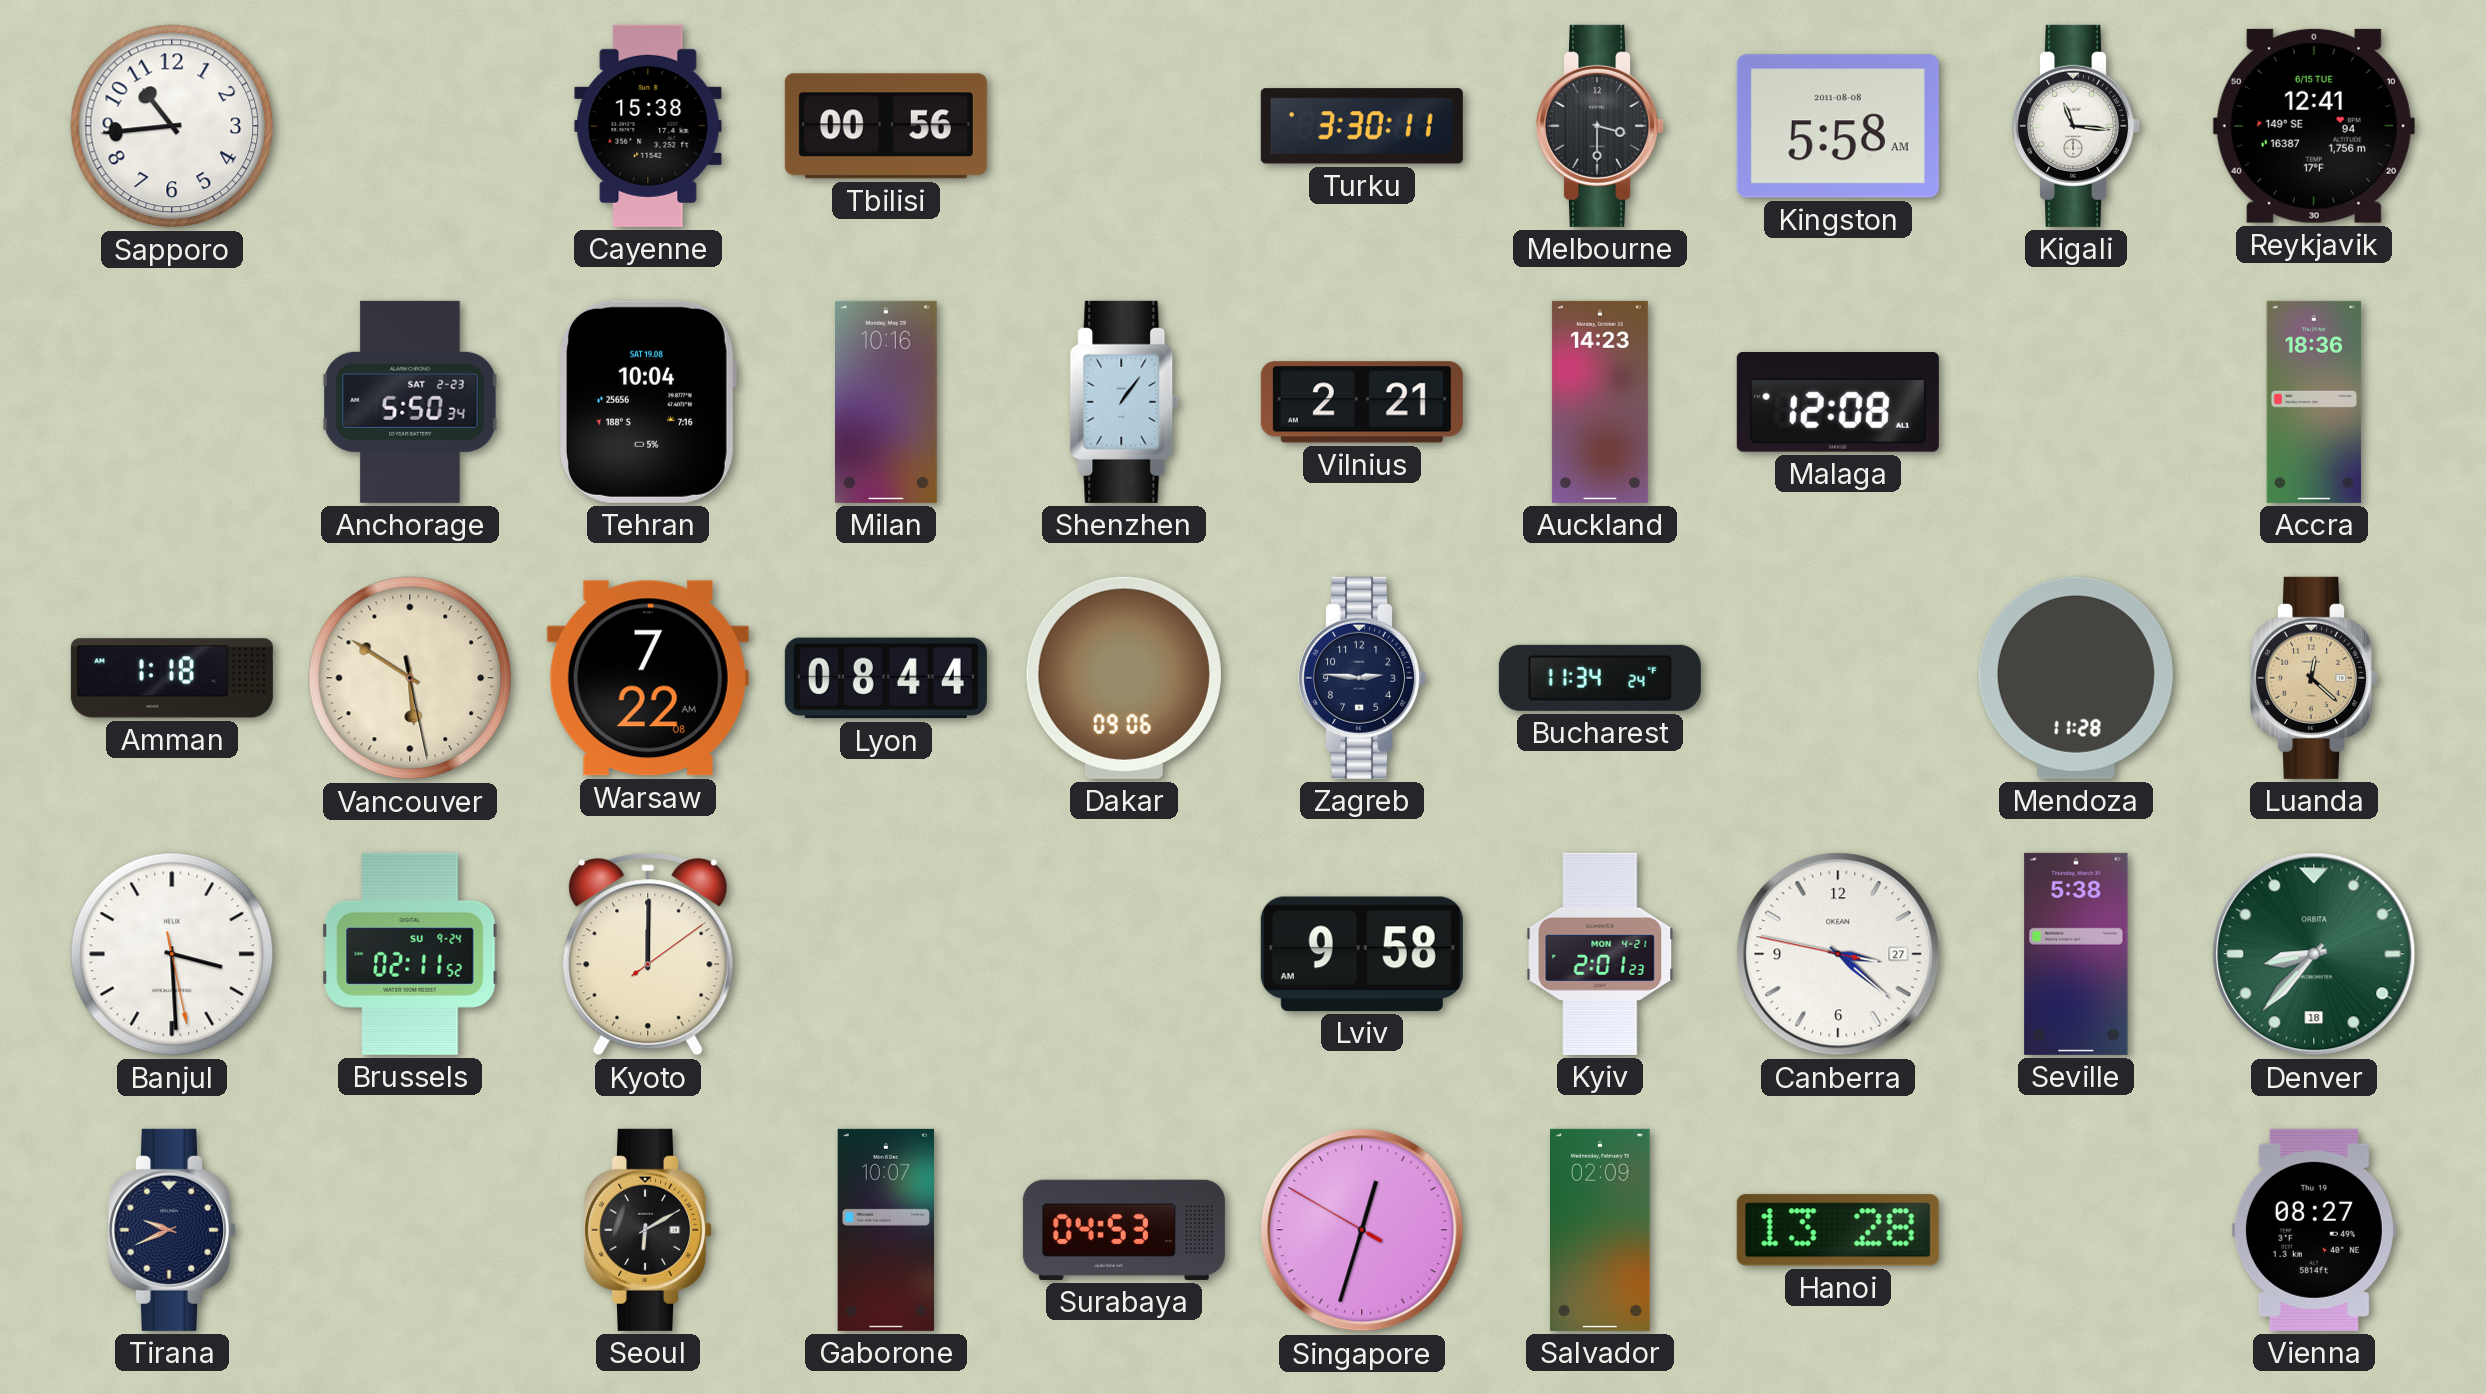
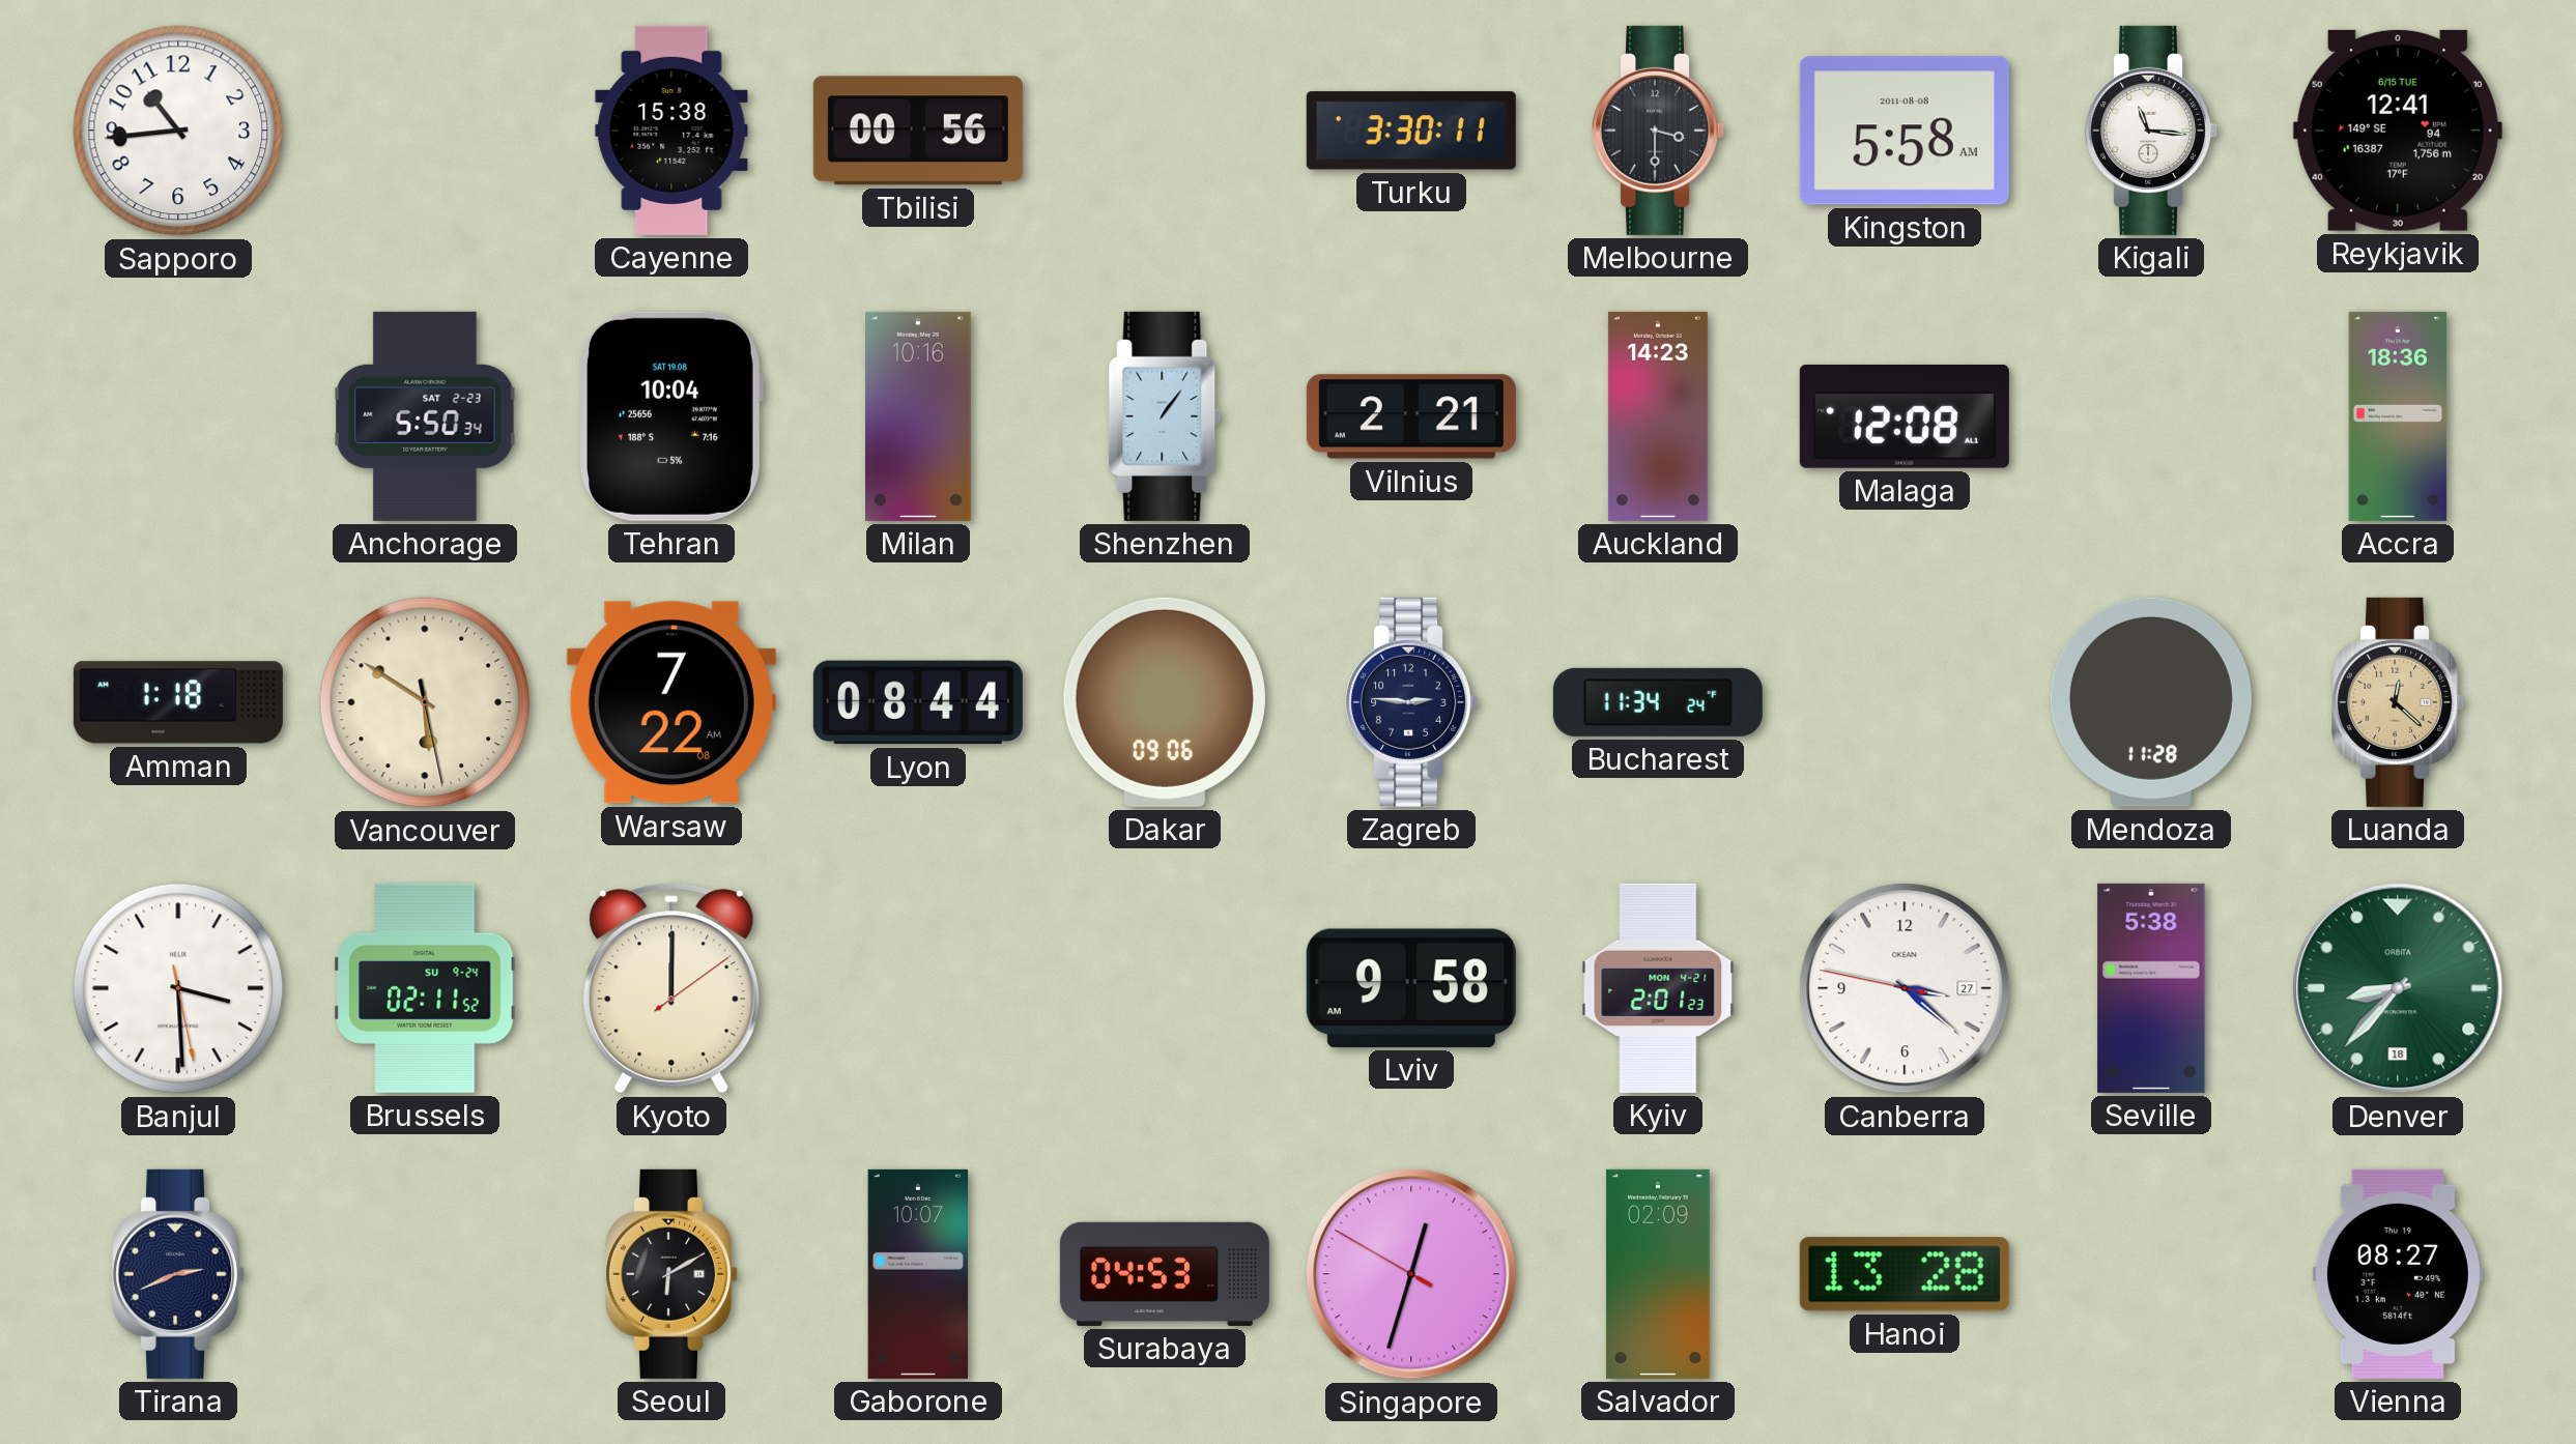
Tirana: 9:41 -> 2:41
